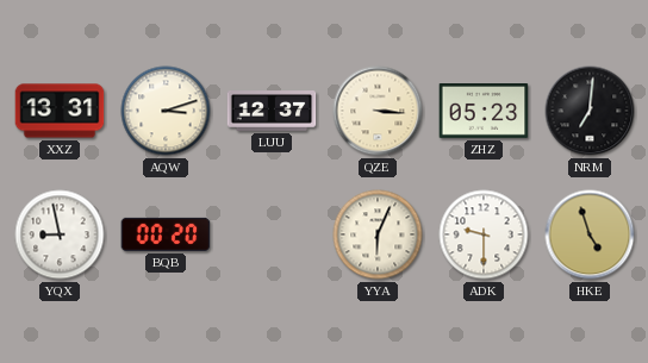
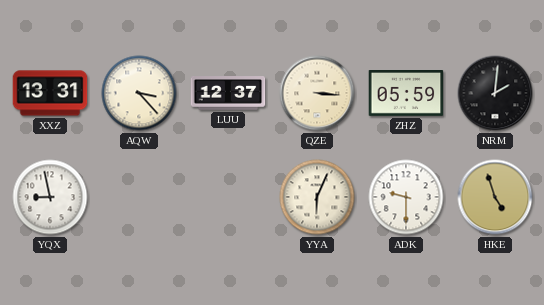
AQW: 3:12 -> 3:23
ZHZ: 05:23 -> 05:59
NRM: 7:01 -> 2:01
BQB: 00:20 -> none
